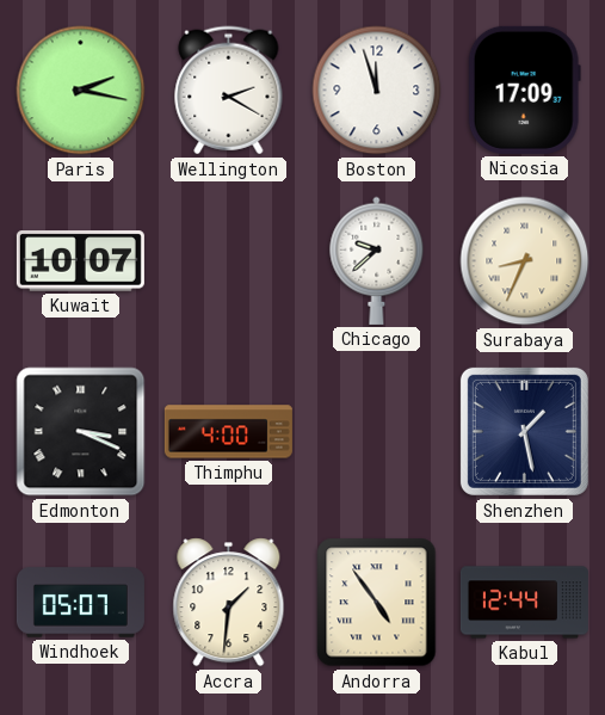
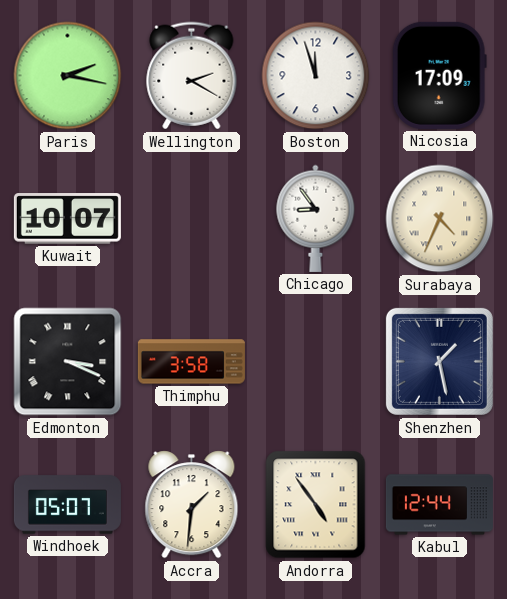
Chicago: 9:38 -> 8:54
Surabaya: 8:34 -> 4:34
Thimphu: 4:00 -> 3:58
